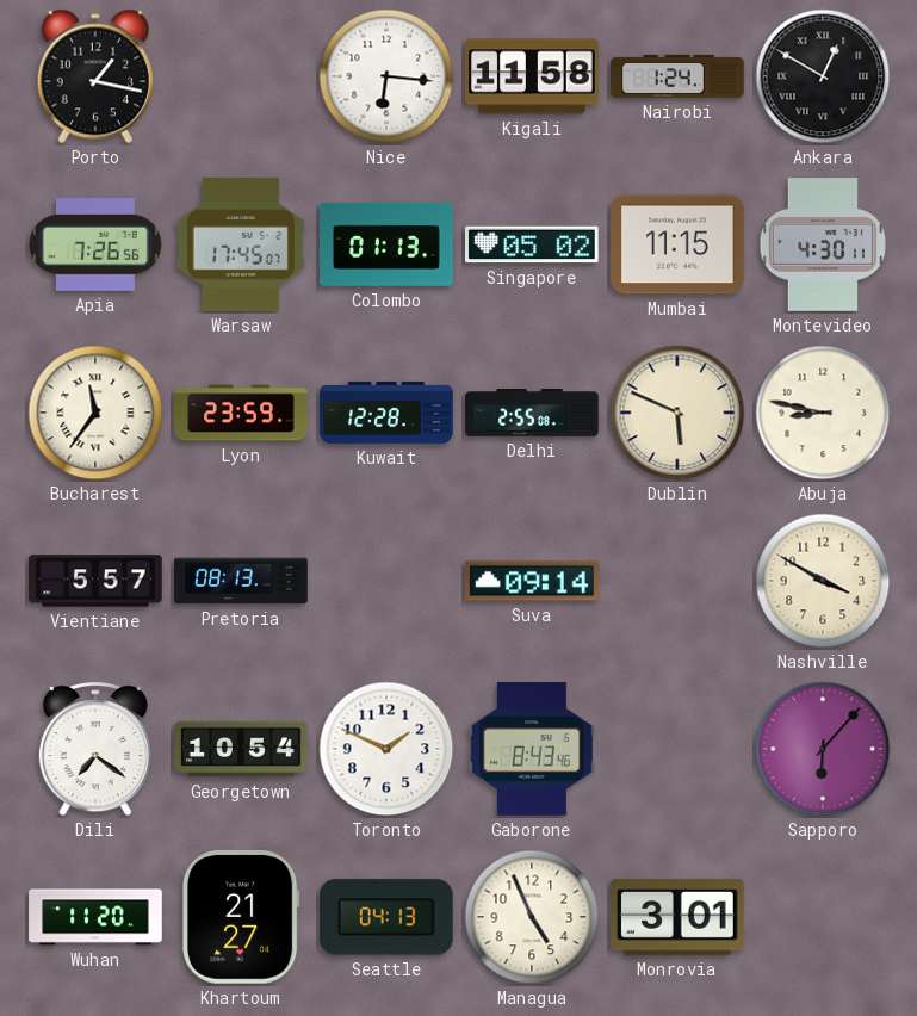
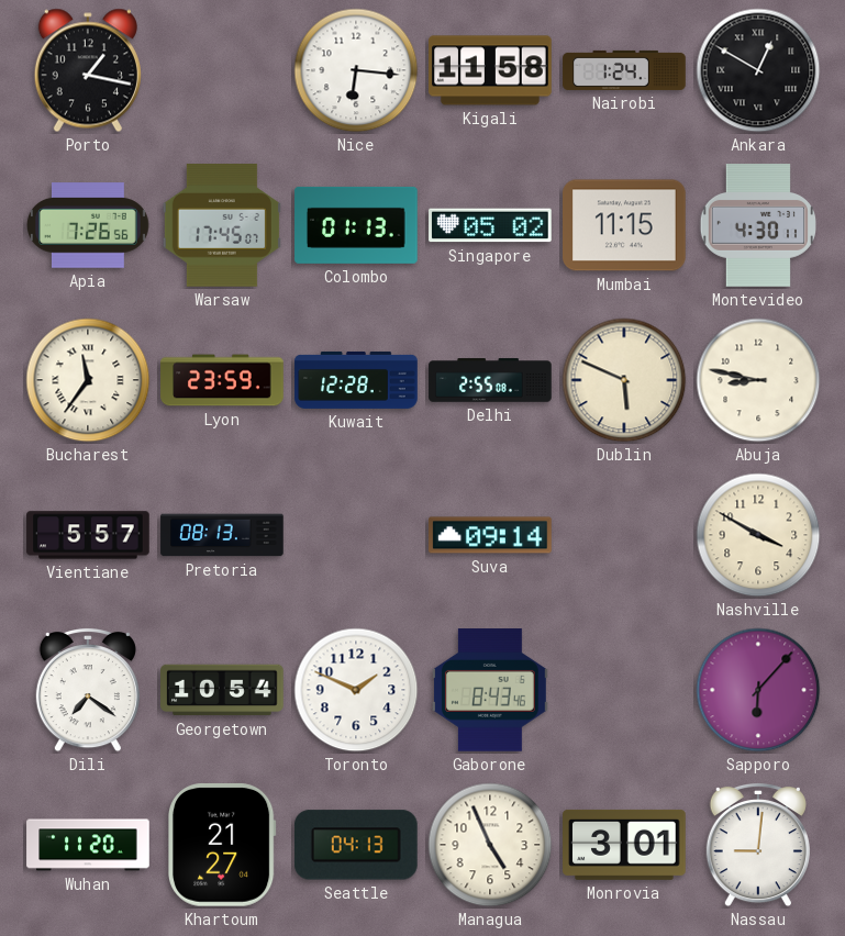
Nassau: none -> 9:01
